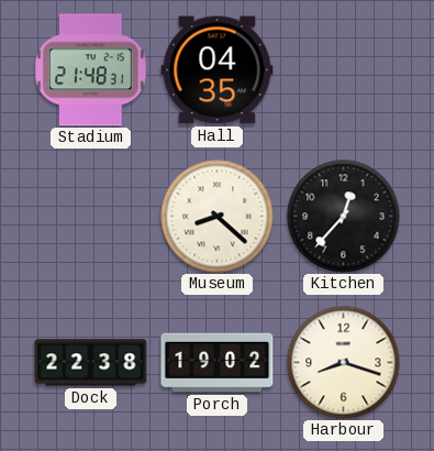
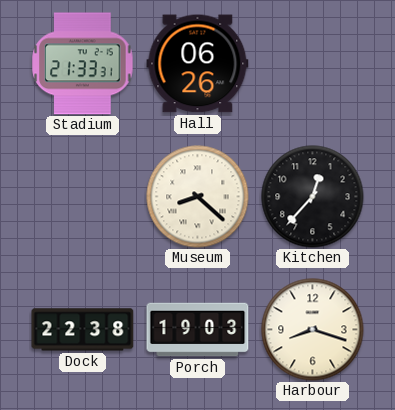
Stadium: 21:48 -> 21:33
Hall: 04:35 -> 06:26
Porch: 19:02 -> 19:03
